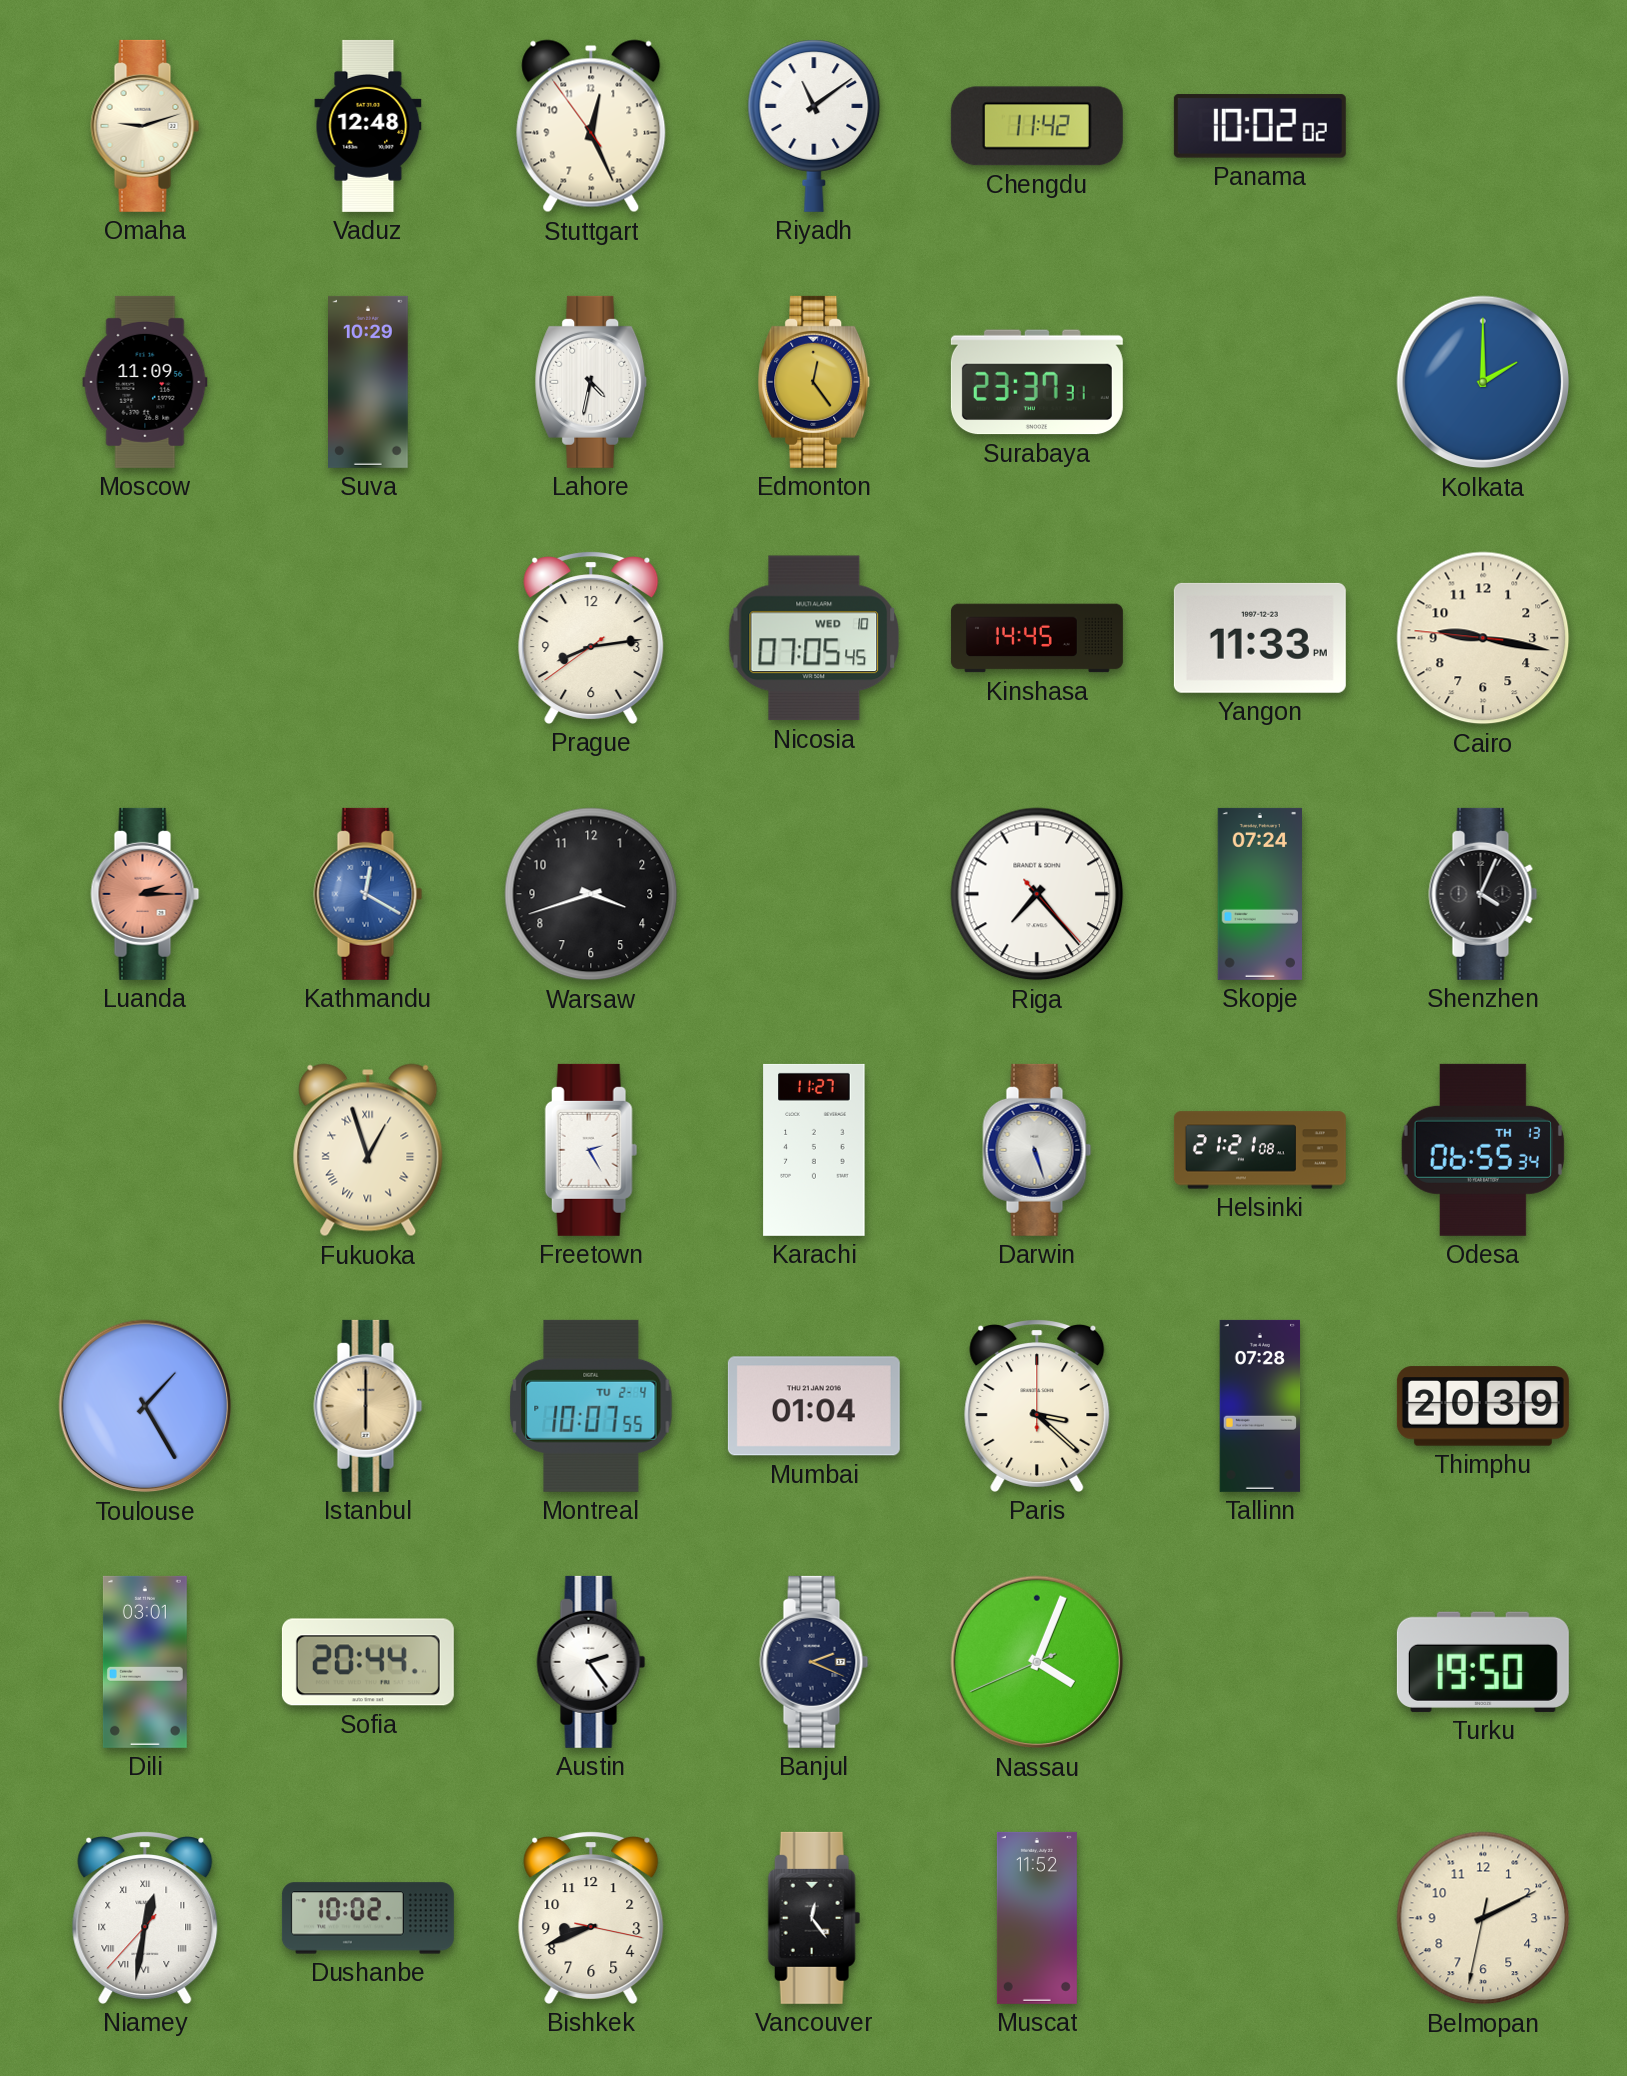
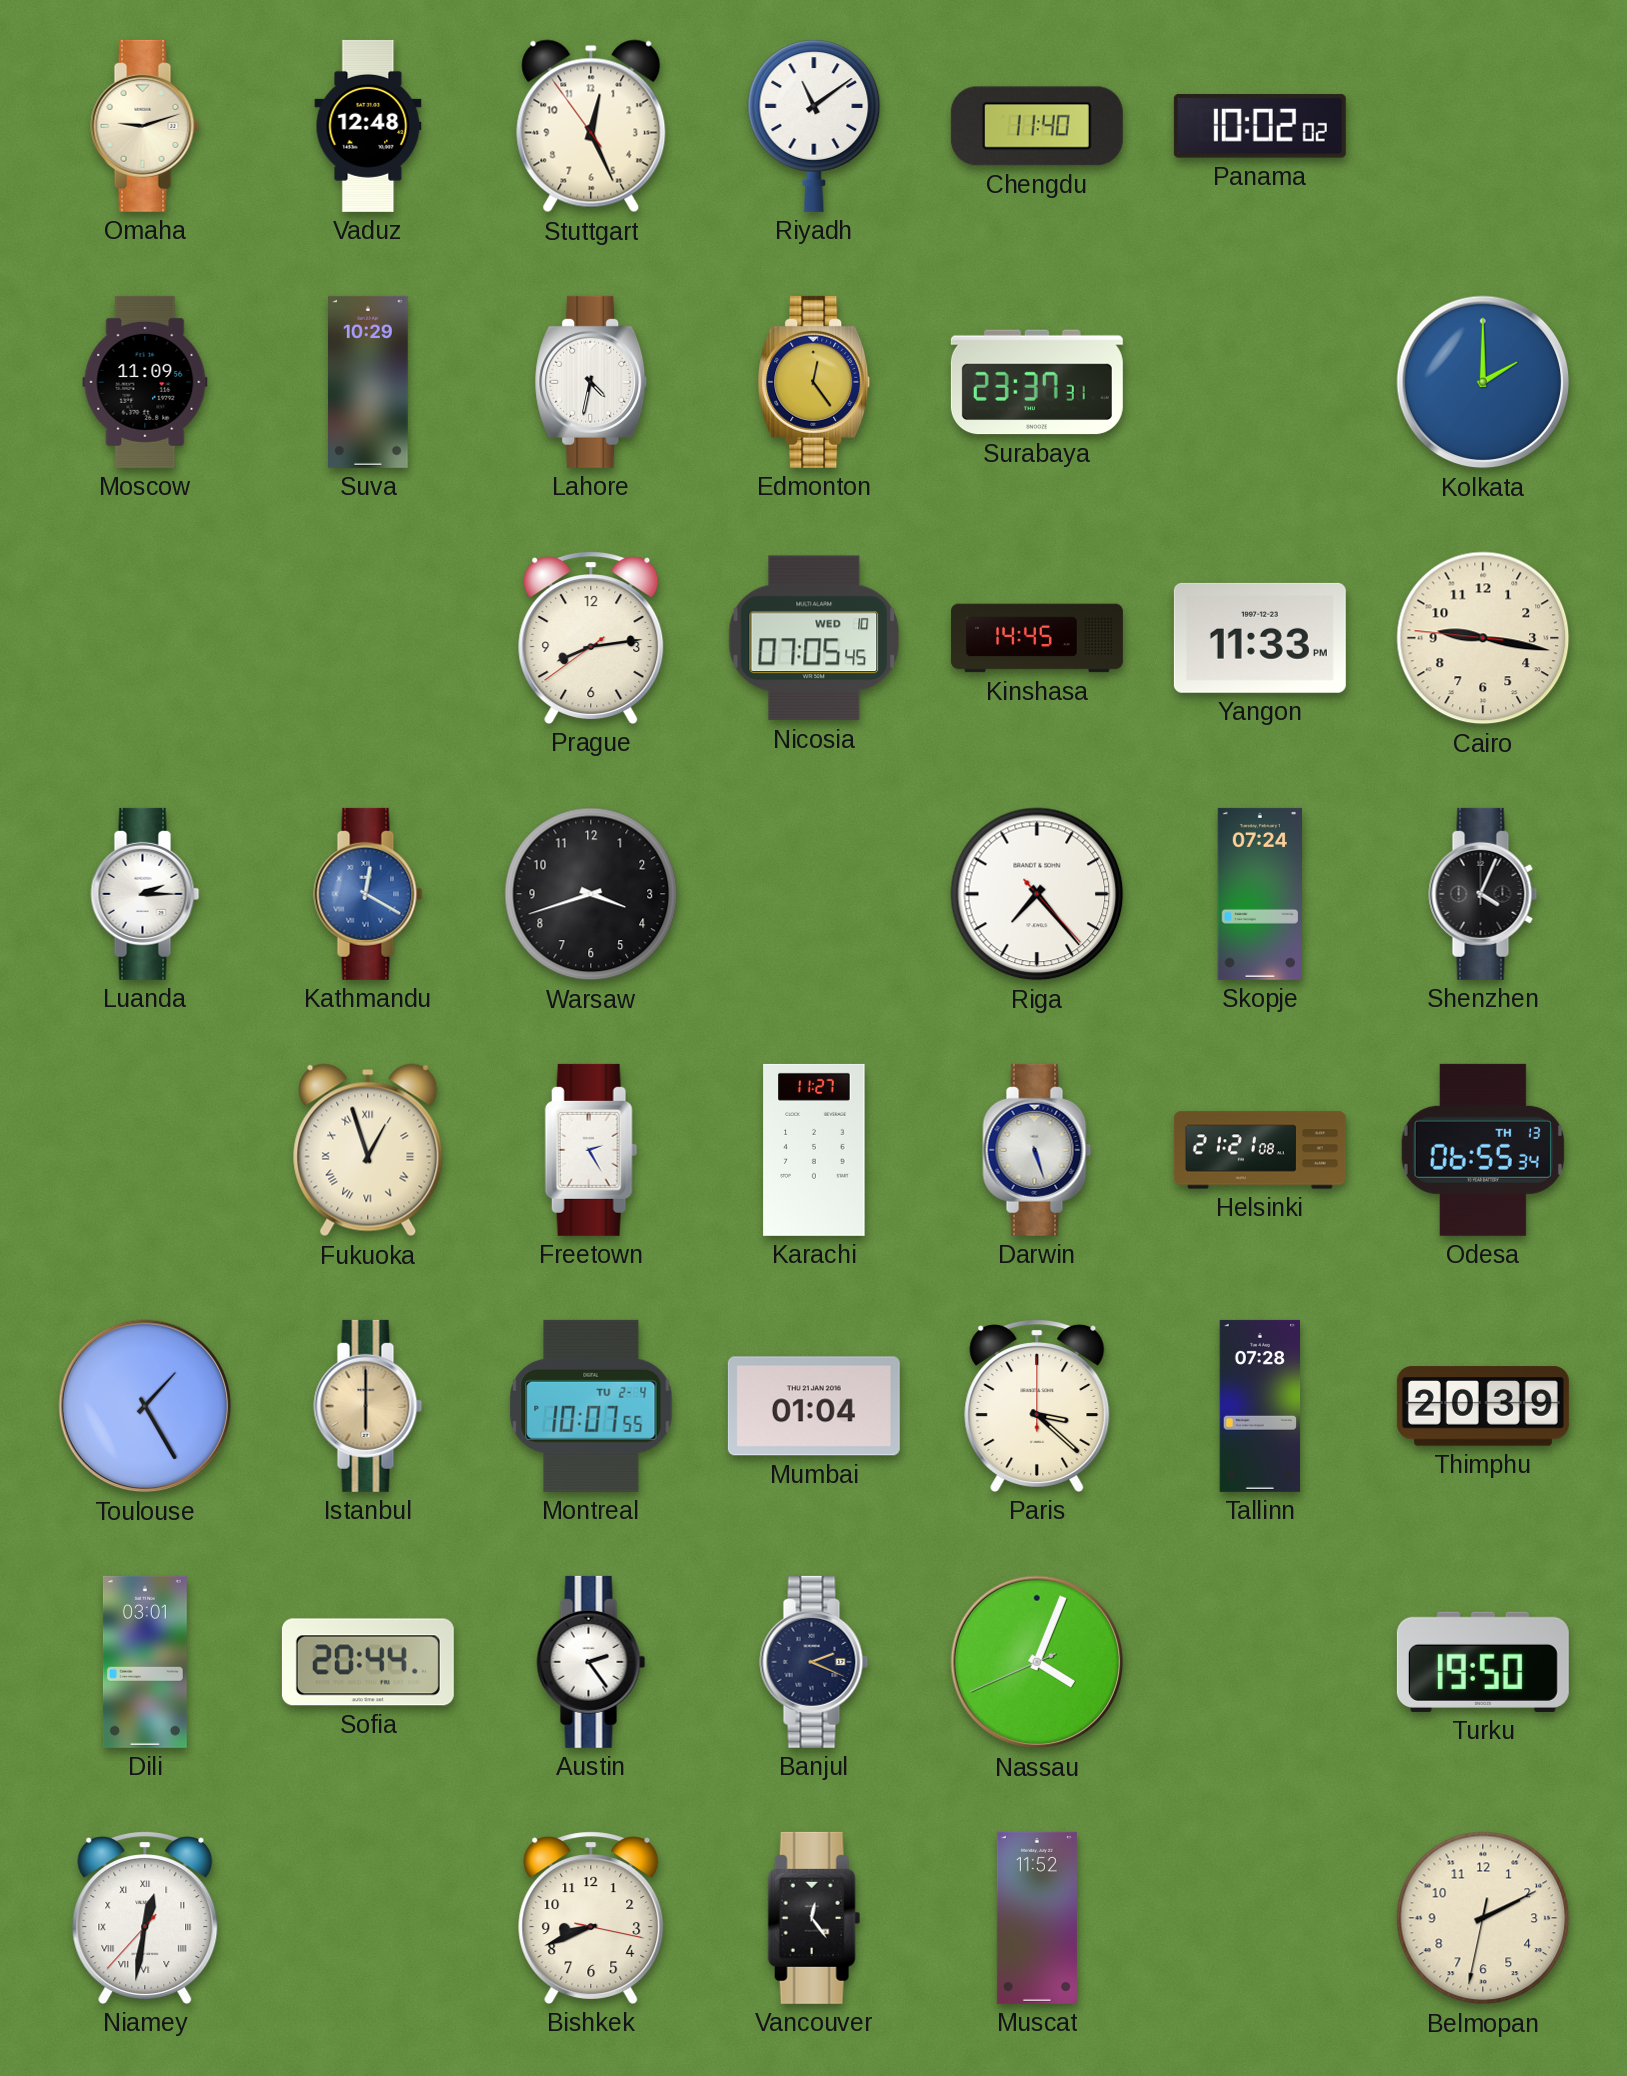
Chengdu: 11:42 -> 11:40
Luanda dial: salmon -> white
Dushanbe: 10:02 -> none
